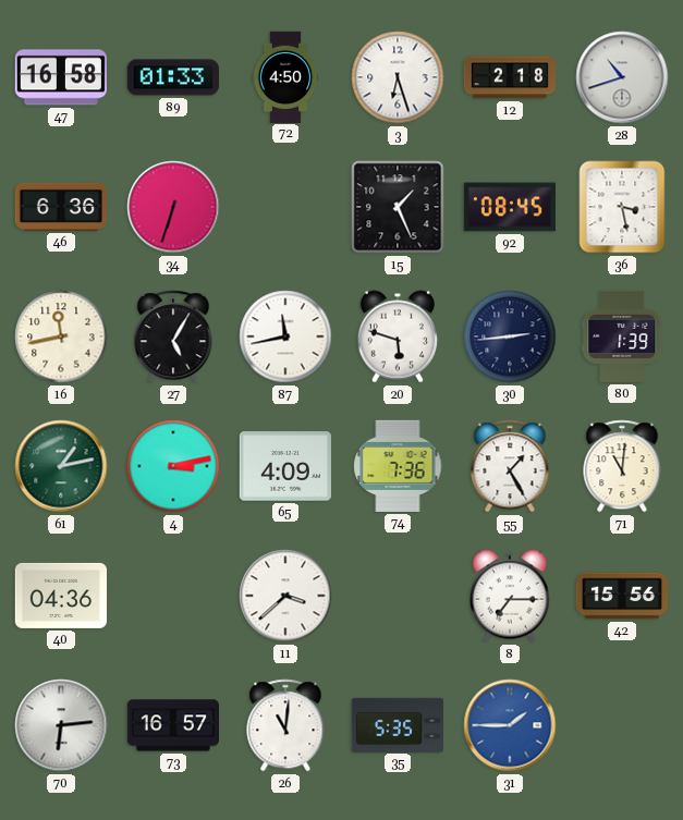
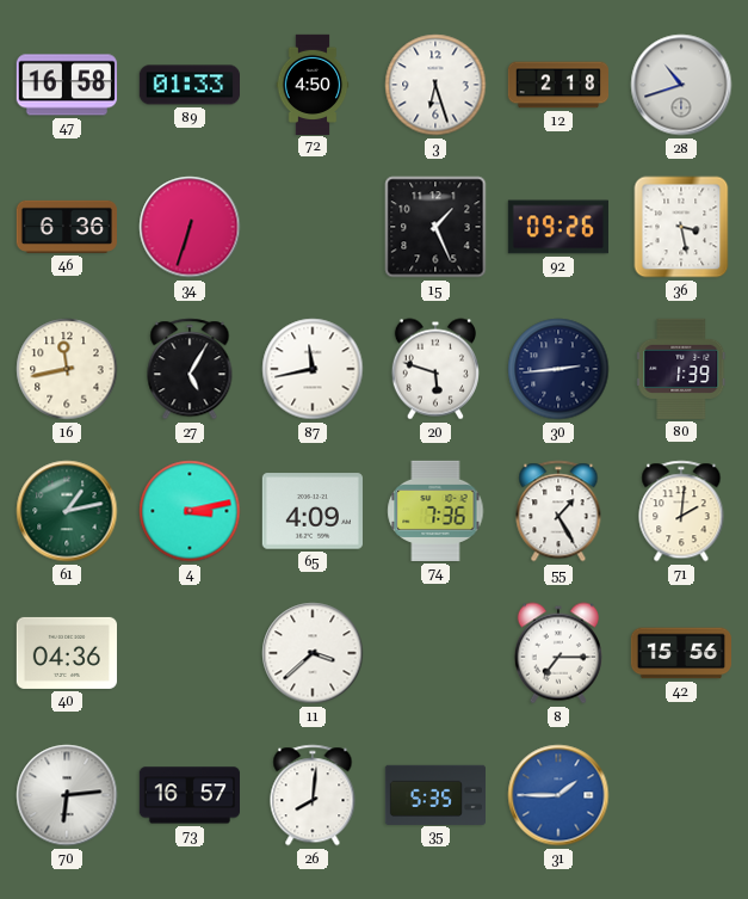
92: 08:45 -> 09:26
71: 11:01 -> 2:01
26: 11:01 -> 8:01
